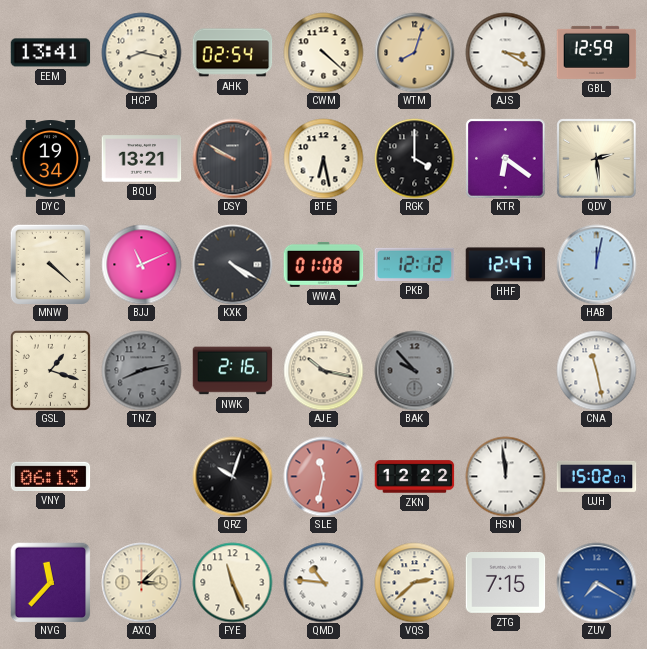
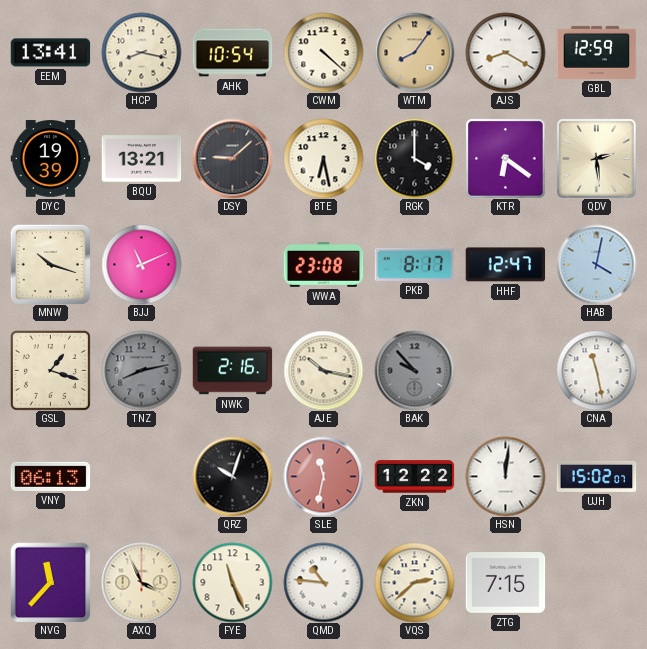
AHK: 02:54 -> 10:54
WTM: 8:03 -> 8:06
AJS: 3:20 -> 8:20
DYC: 19:34 -> 19:39
DSY: 9:50 -> 9:08
MNW: 4:22 -> 10:18
KXK: 4:20 -> none
WWA: 01:08 -> 23:08
PKB: 12:12 -> 8:17
HAB: 12:02 -> 4:02
HSN: 11:59 -> 12:01
AXQ: 3:08 -> 3:56
ZUV: 7:20 -> none
